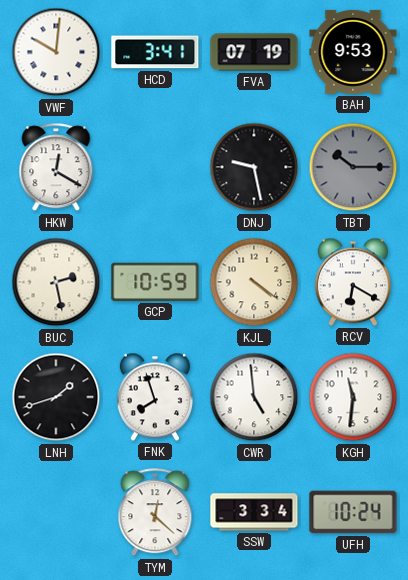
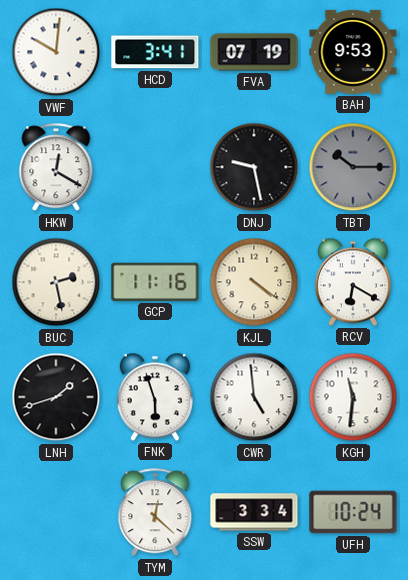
GCP: 10:59 -> 11:16
FNK: 7:57 -> 5:57
